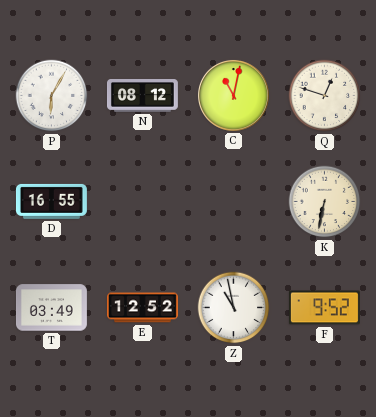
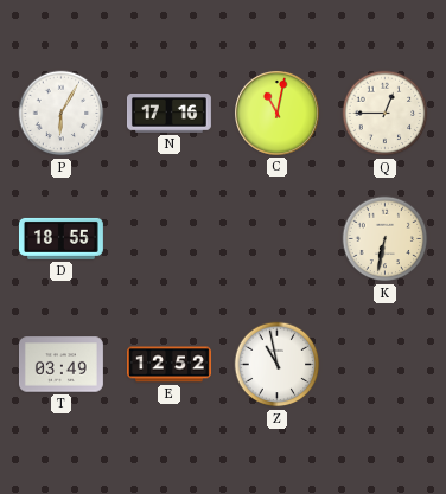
N: 08:12 -> 17:16
Q: 12:48 -> 12:45
D: 16:55 -> 18:55
F: 9:52 -> none
